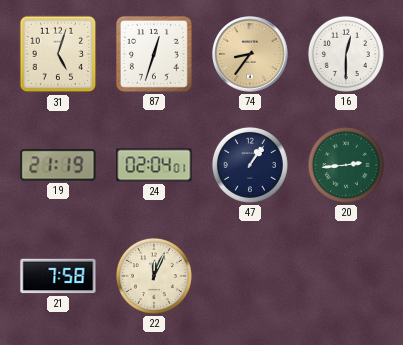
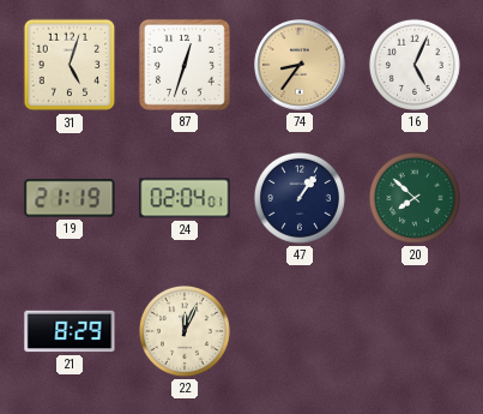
16: 12:30 -> 5:04
20: 2:44 -> 7:52
21: 7:58 -> 8:29
